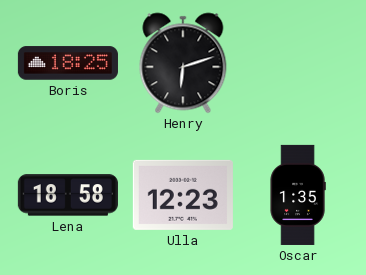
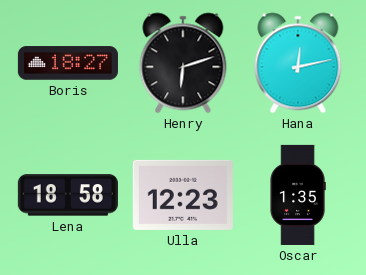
Boris: 18:25 -> 18:27
Hana: none -> 12:13
